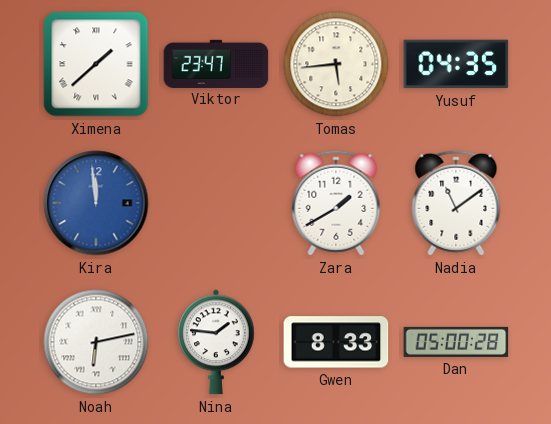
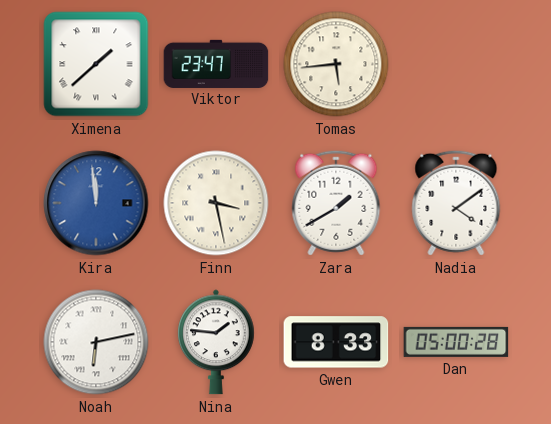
Yusuf: 04:35 -> none
Finn: none -> 3:28
Nadia: 11:09 -> 4:09
